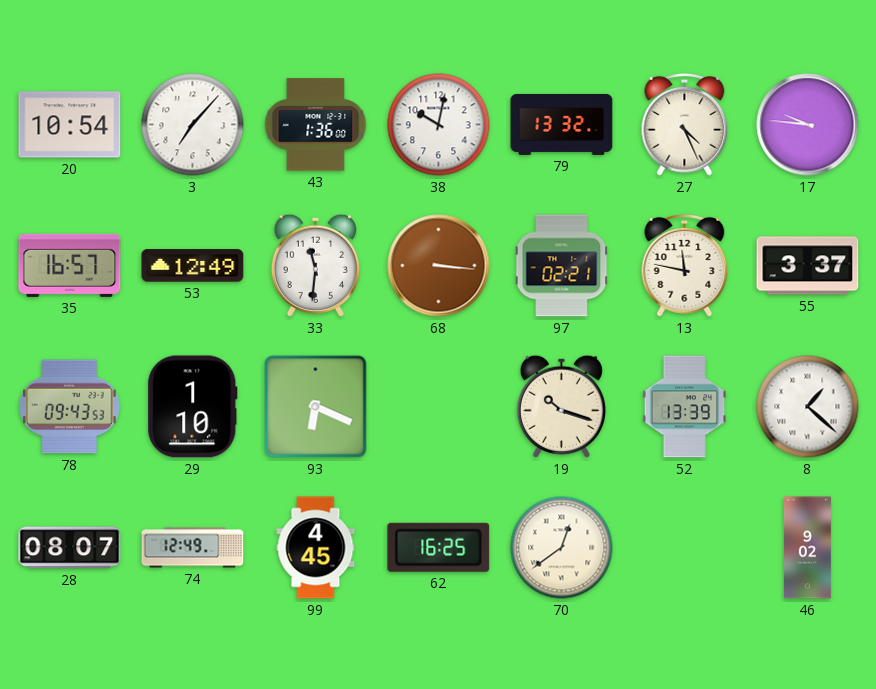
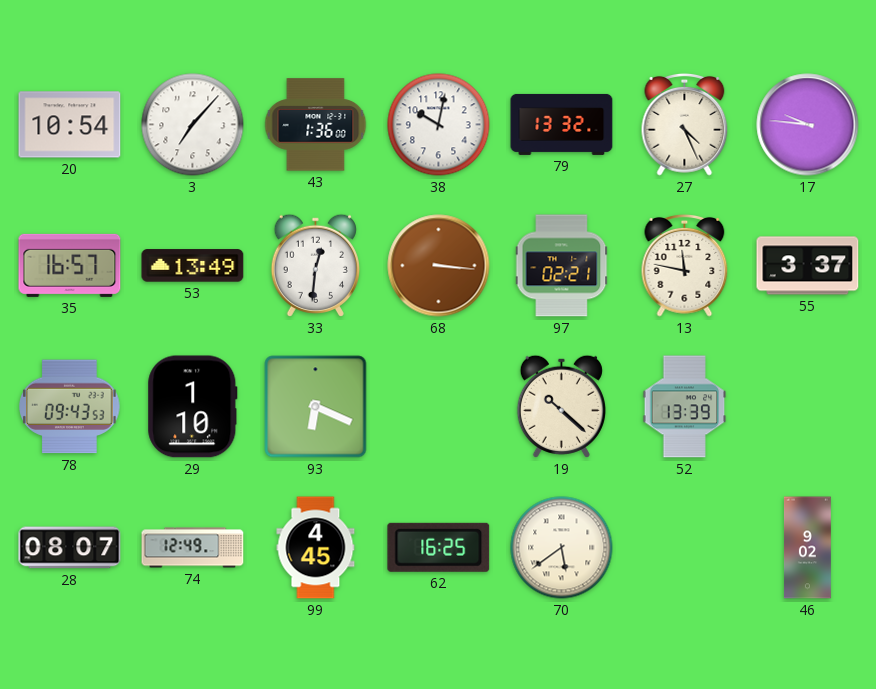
53: 12:49 -> 13:49
33: 11:31 -> 12:31
19: 10:18 -> 10:22
8: 1:22 -> none
70: 12:39 -> 5:39
